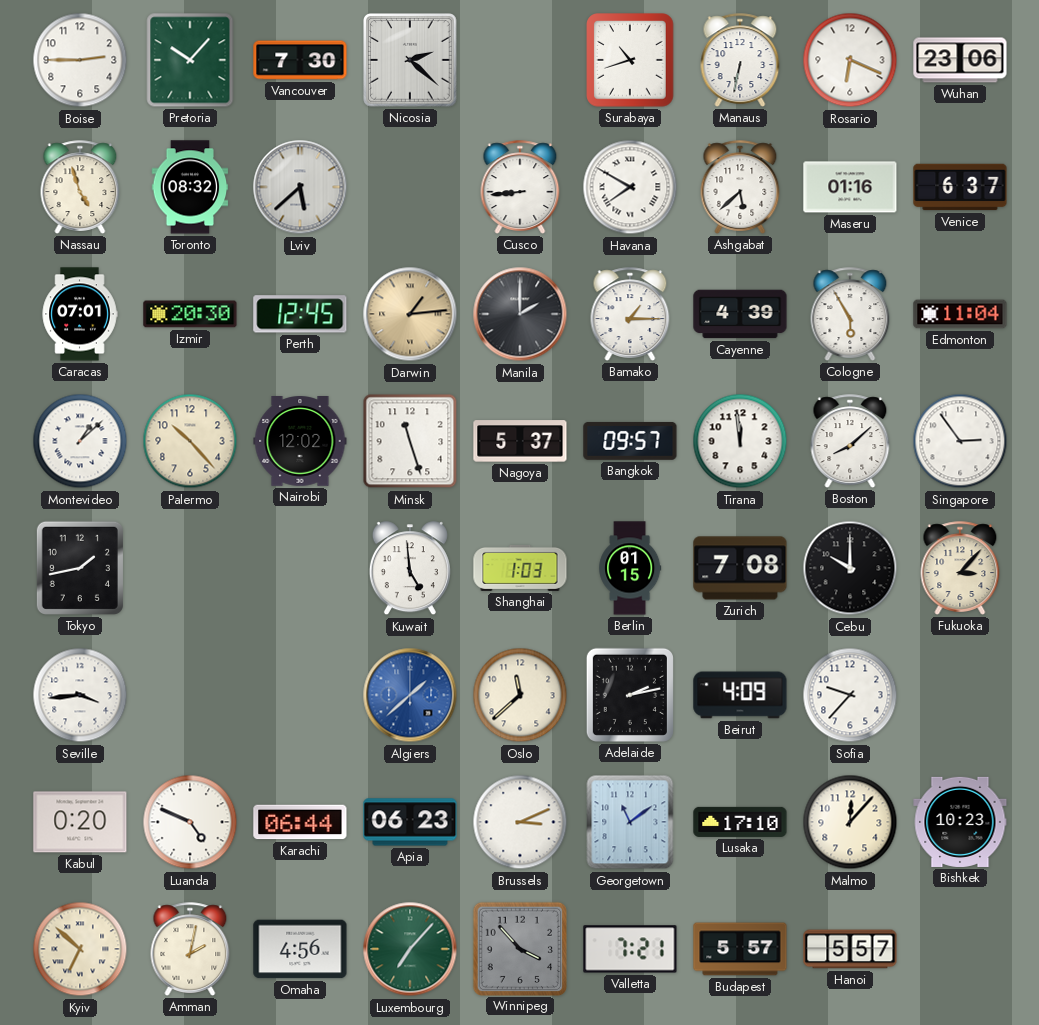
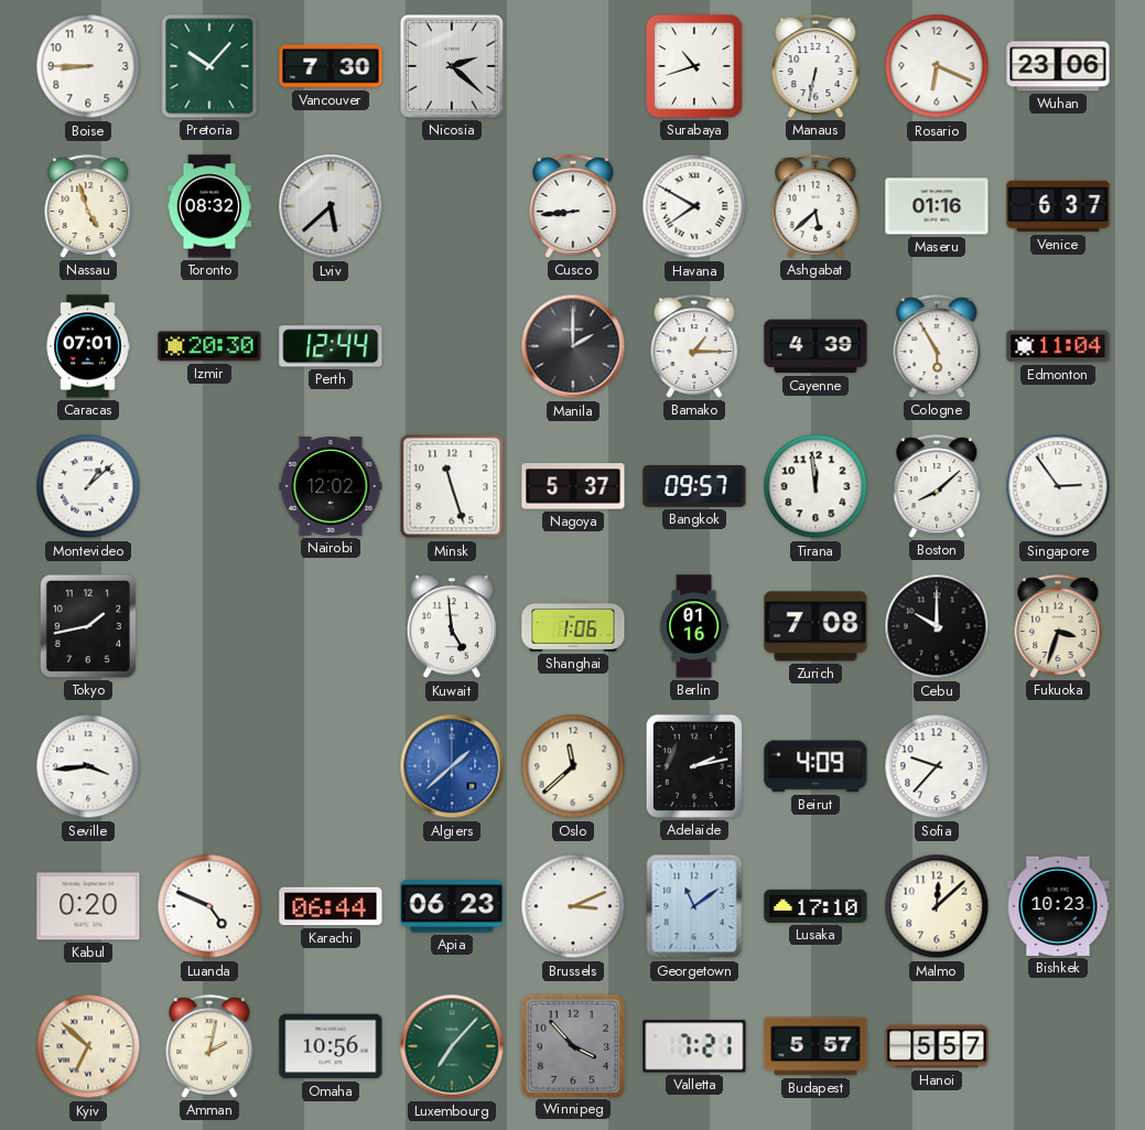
Boise: 2:45 -> 8:45
Perth: 12:45 -> 12:44
Darwin: 1:14 -> none
Palermo: 10:23 -> none
Shanghai: 1:03 -> 1:06
Berlin: 01:15 -> 01:16
Fukuoka: 3:07 -> 3:33
Malmo: 12:07 -> 12:08
Omaha: 4:56 -> 10:56
